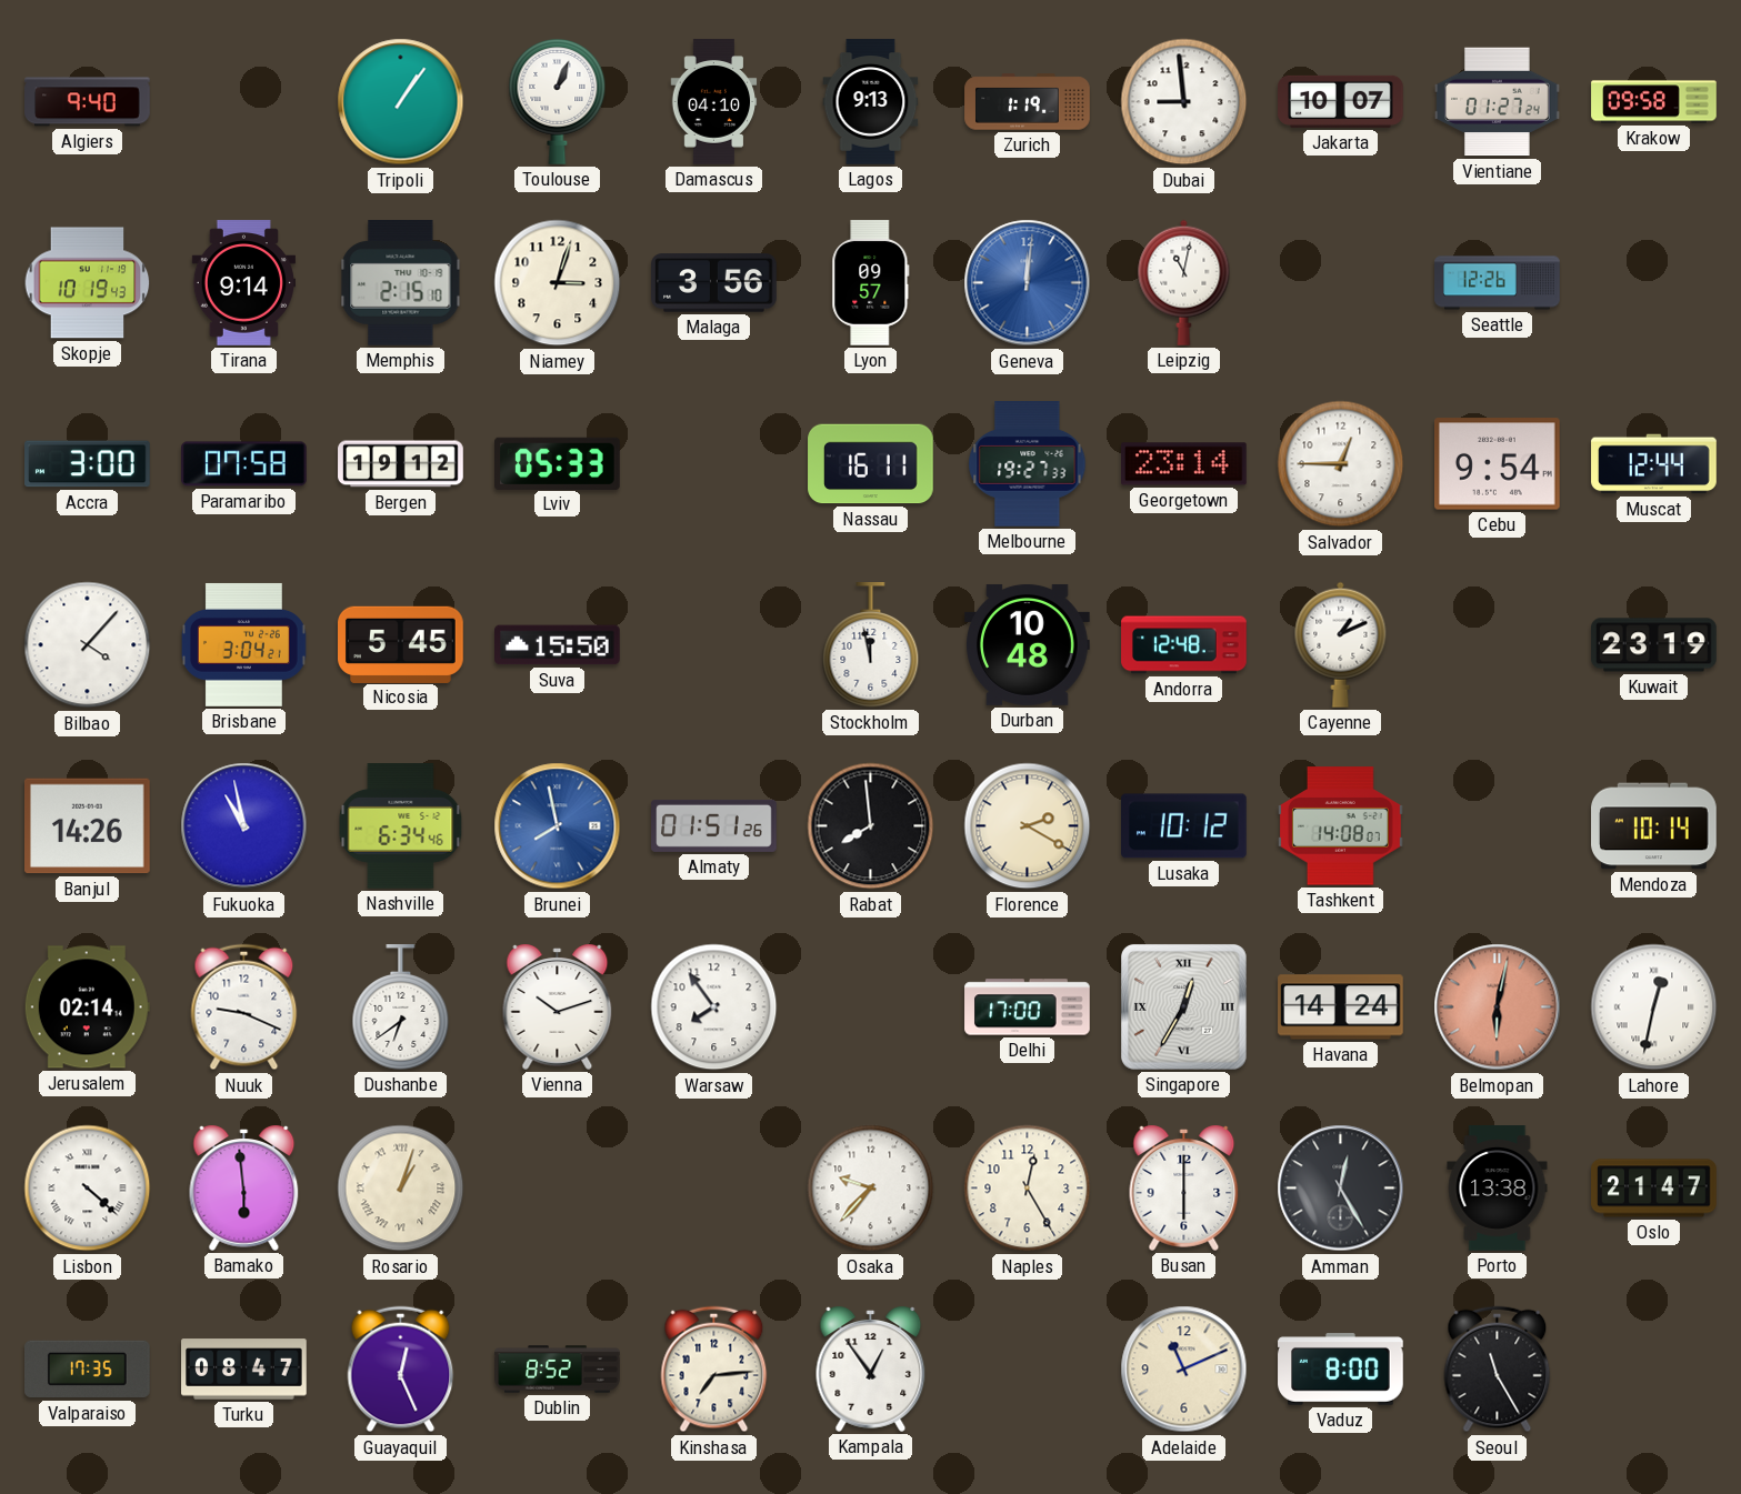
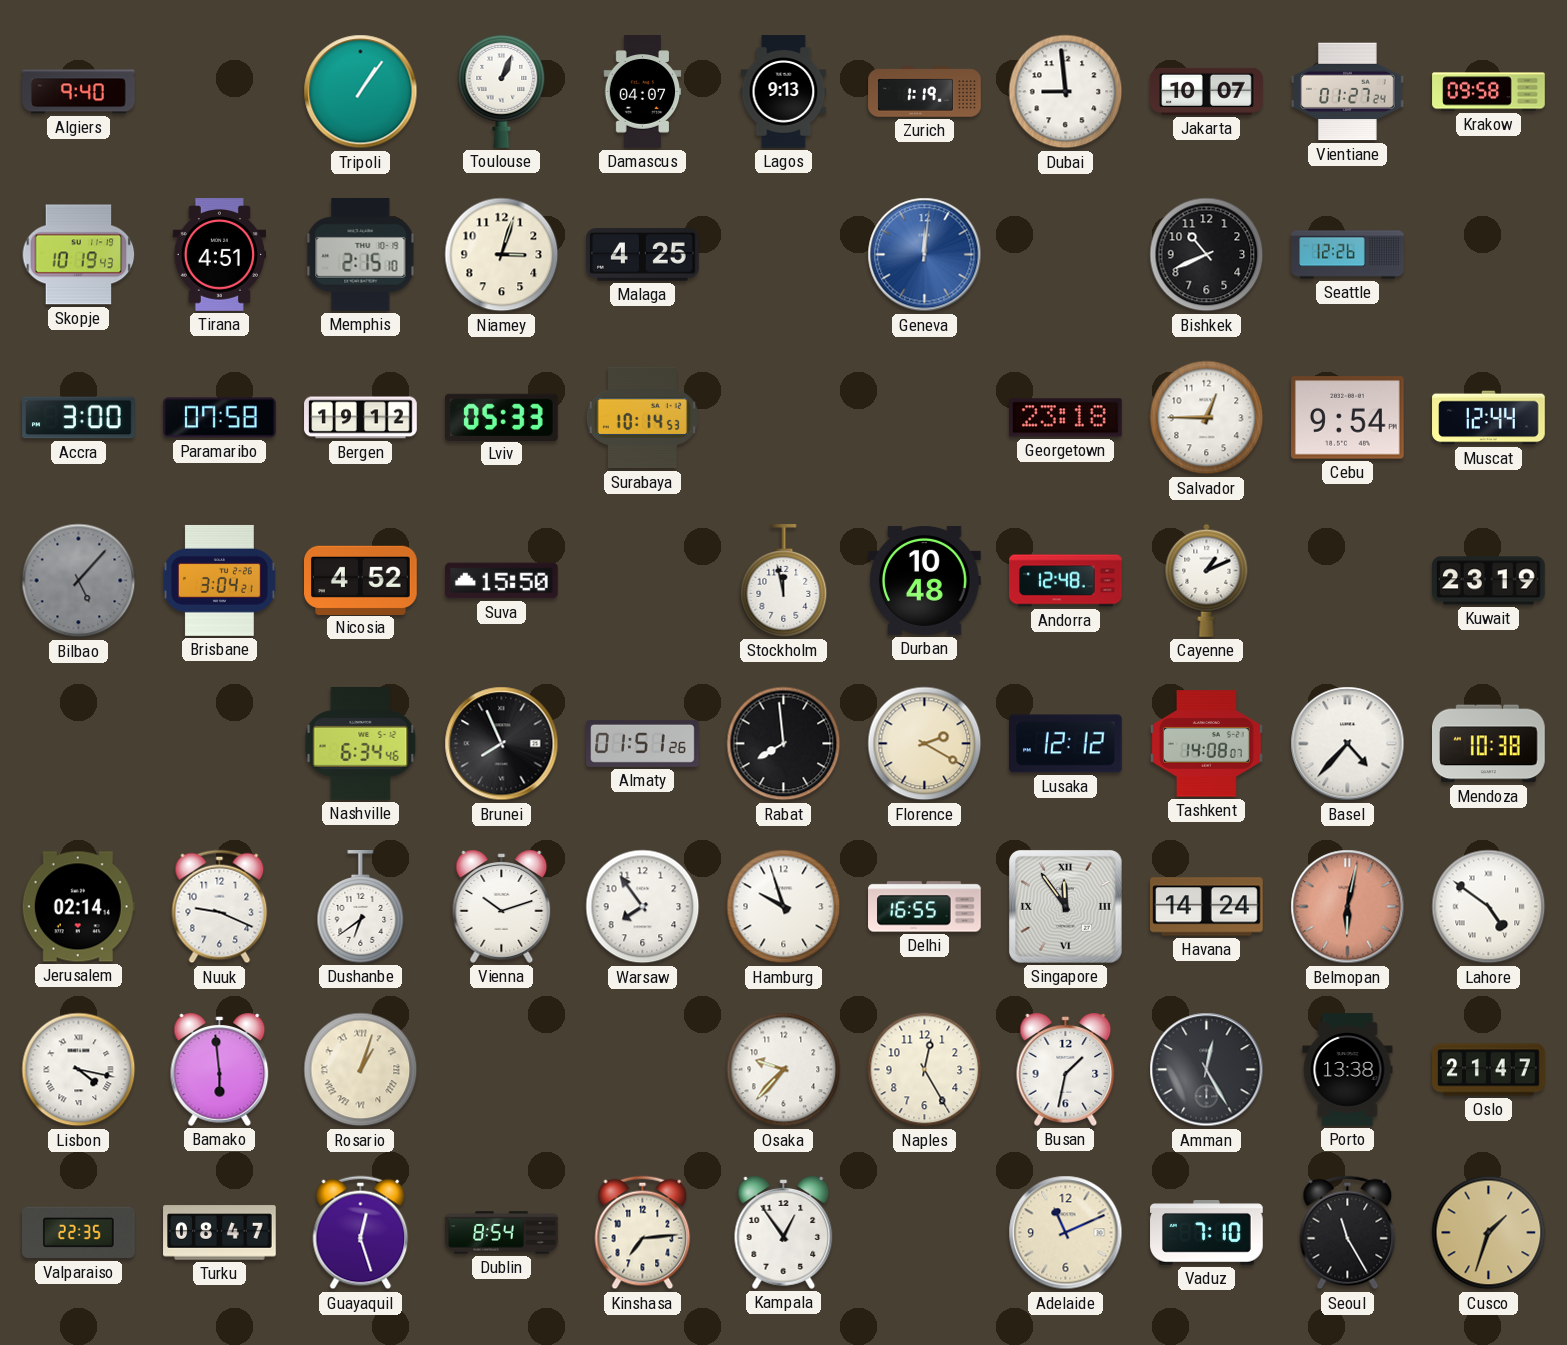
Damascus: 04:10 -> 04:07
Tirana: 9:14 -> 4:51
Malaga: 3:56 -> 4:25
Lyon: 09:57 -> none
Leipzig: 11:02 -> none
Bishkek: none -> 10:41
Surabaya: none -> 10:14
Nassau: 16:11 -> none
Melbourne: 19:27 -> none
Georgetown: 23:14 -> 23:18
Bilbao: 4:07 -> 5:07
Bilbao dial: white -> grey
Nicosia: 5:45 -> 4:52
Banjul: 14:26 -> none
Fukuoka: 10:58 -> none
Brunei: 7:58 -> 7:56
Brunei dial: blue -> black
Lusaka: 10:12 -> 12:12
Basel: none -> 4:37
Mendoza: 10:14 -> 10:38
Hamburg: none -> 9:57
Delhi: 17:00 -> 16:55
Singapore: 12:35 -> 11:54
Lahore: 12:32 -> 4:51
Lisbon: 4:22 -> 4:17
Busan: 6:00 -> 1:32
Valparaiso: 17:35 -> 22:35
Guayaquil: 12:26 -> 12:27
Dublin: 8:52 -> 8:54
Vaduz: 8:00 -> 7:10
Cusco: none -> 1:33
